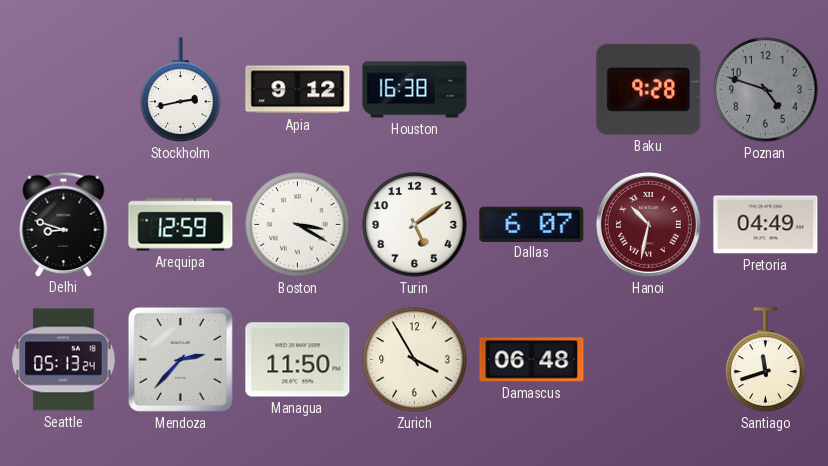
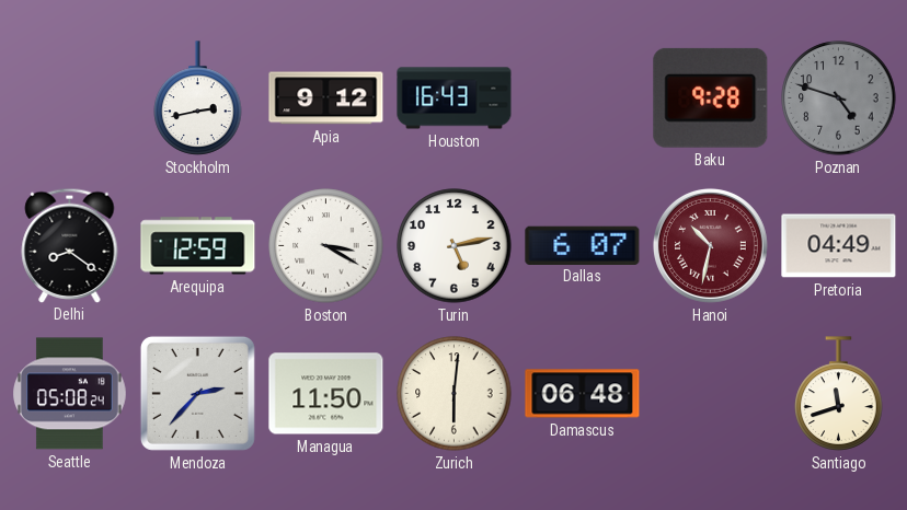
Houston: 16:38 -> 16:43
Delhi: 8:48 -> 8:21
Turin: 5:09 -> 5:13
Seattle: 05:13 -> 05:08
Zurich: 3:55 -> 6:01
